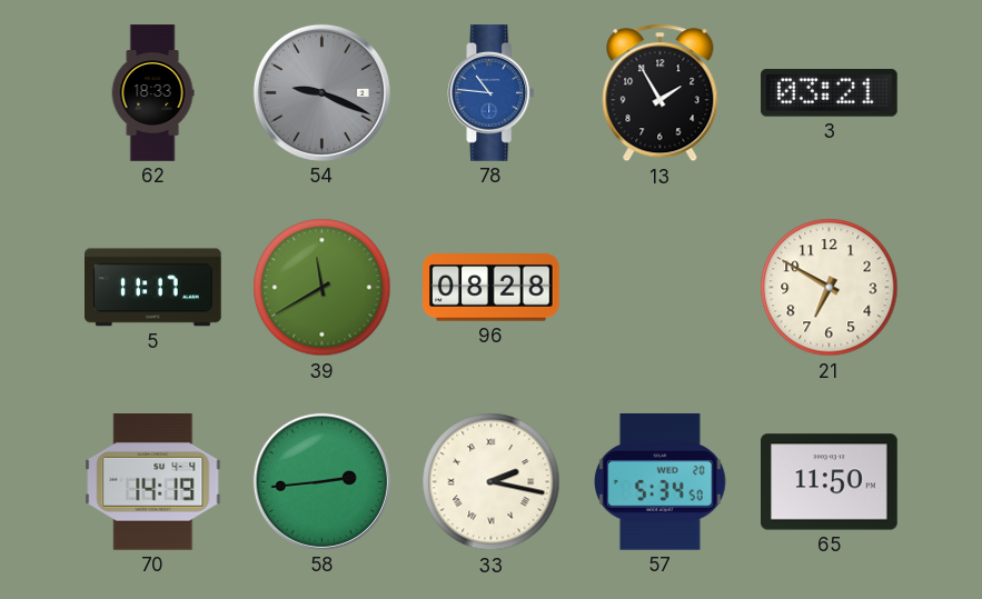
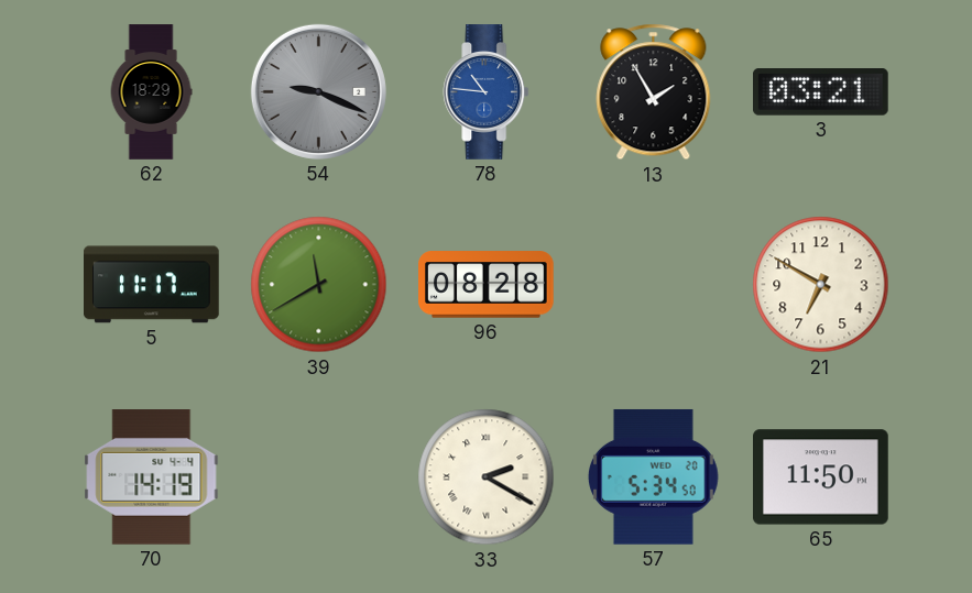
62: 18:33 -> 18:29
58: 2:44 -> none
33: 2:17 -> 2:20
